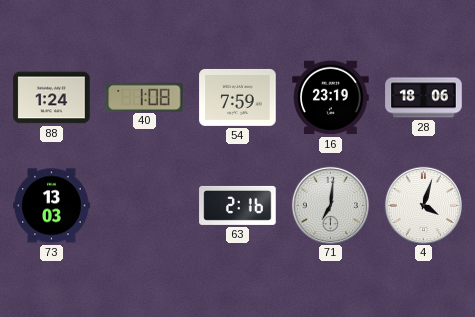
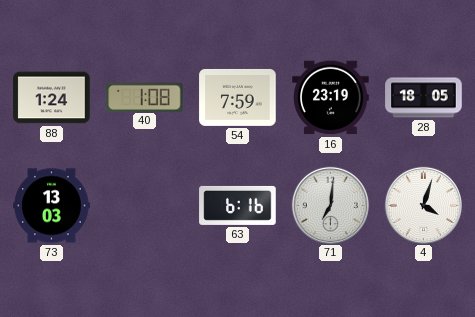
28: 18:06 -> 18:05
63: 2:16 -> 6:16
